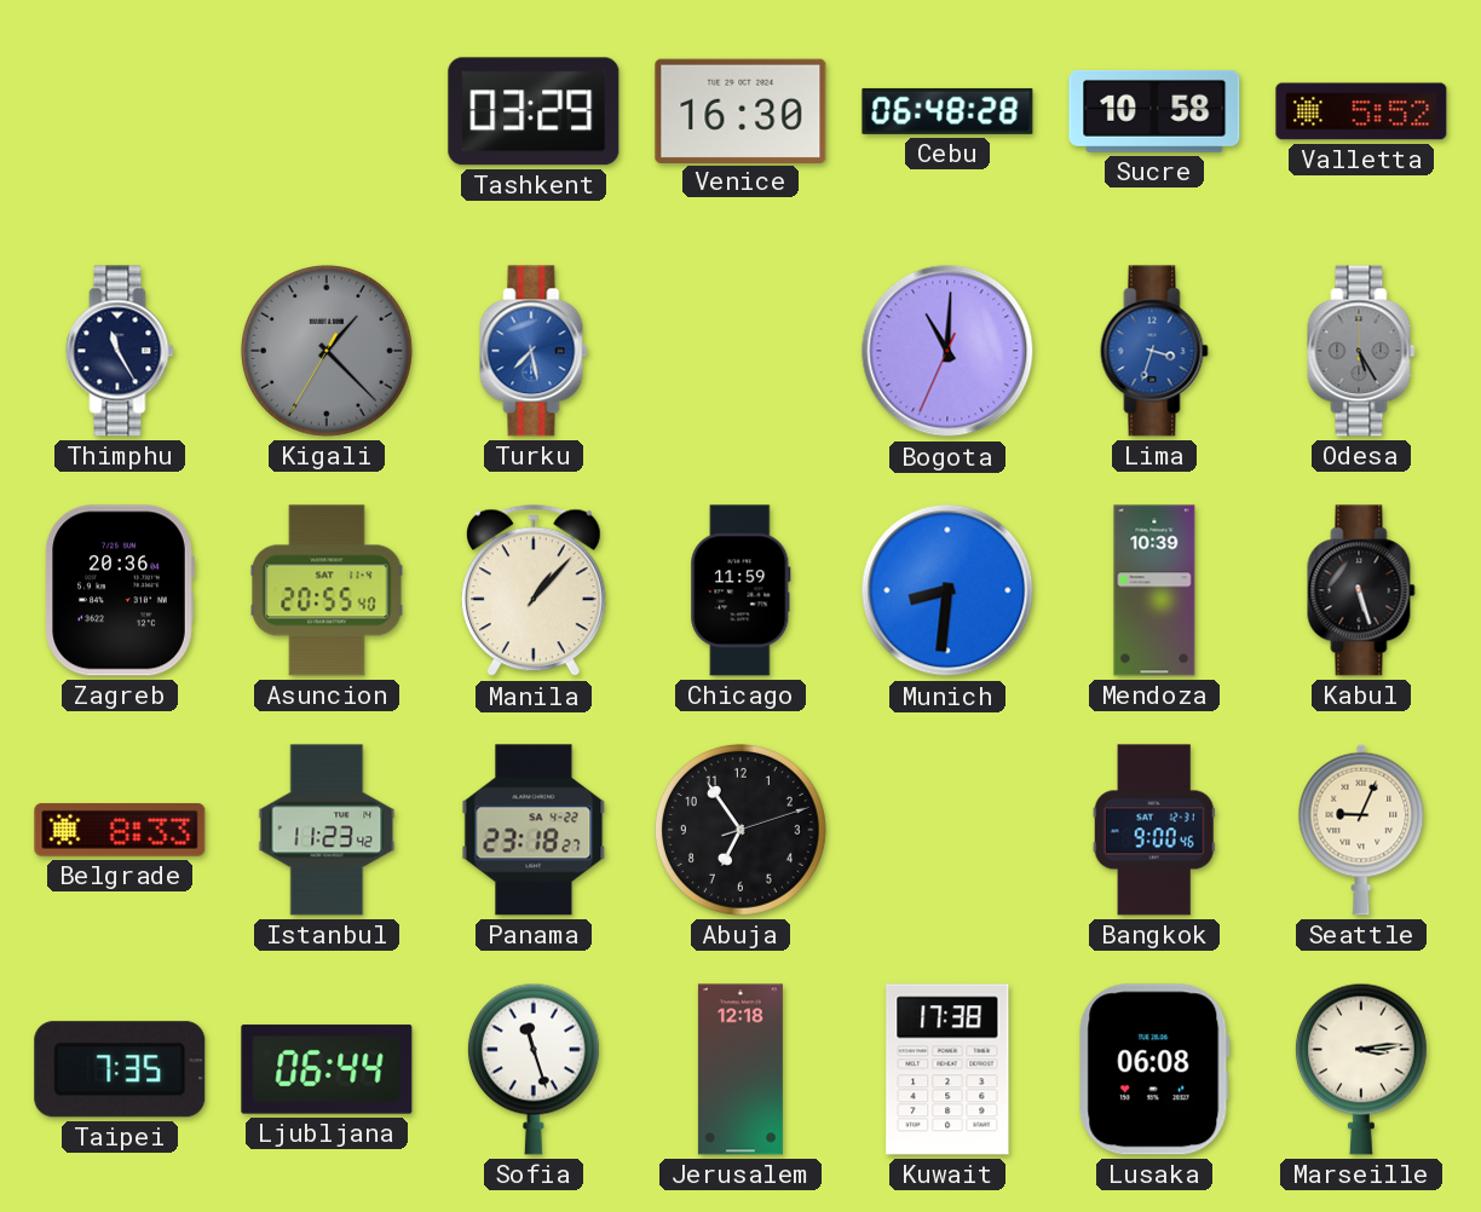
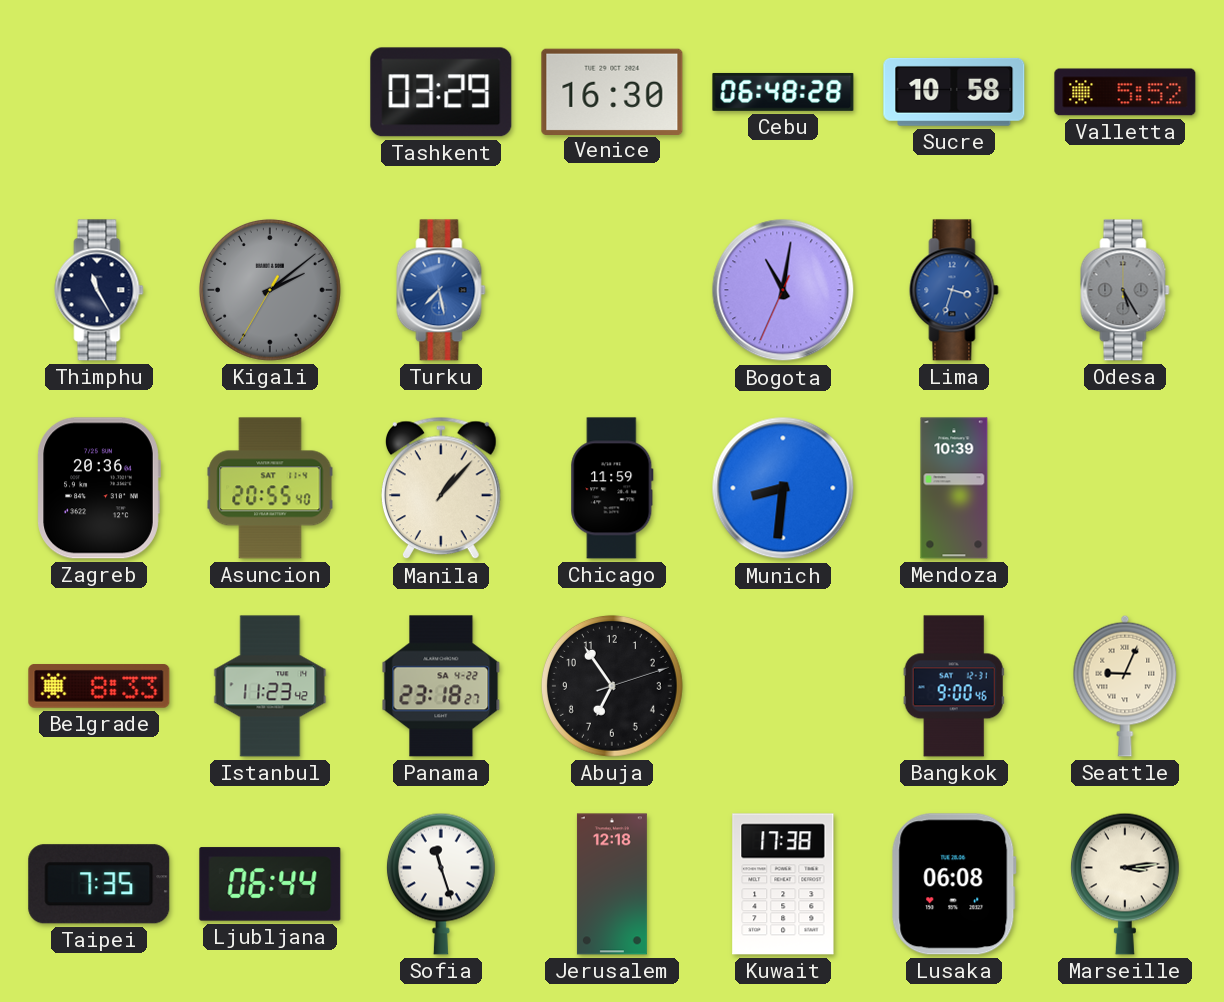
Kigali: 1:22 -> 2:08
Bogota: 11:00 -> 11:01
Kabul: 5:27 -> none
